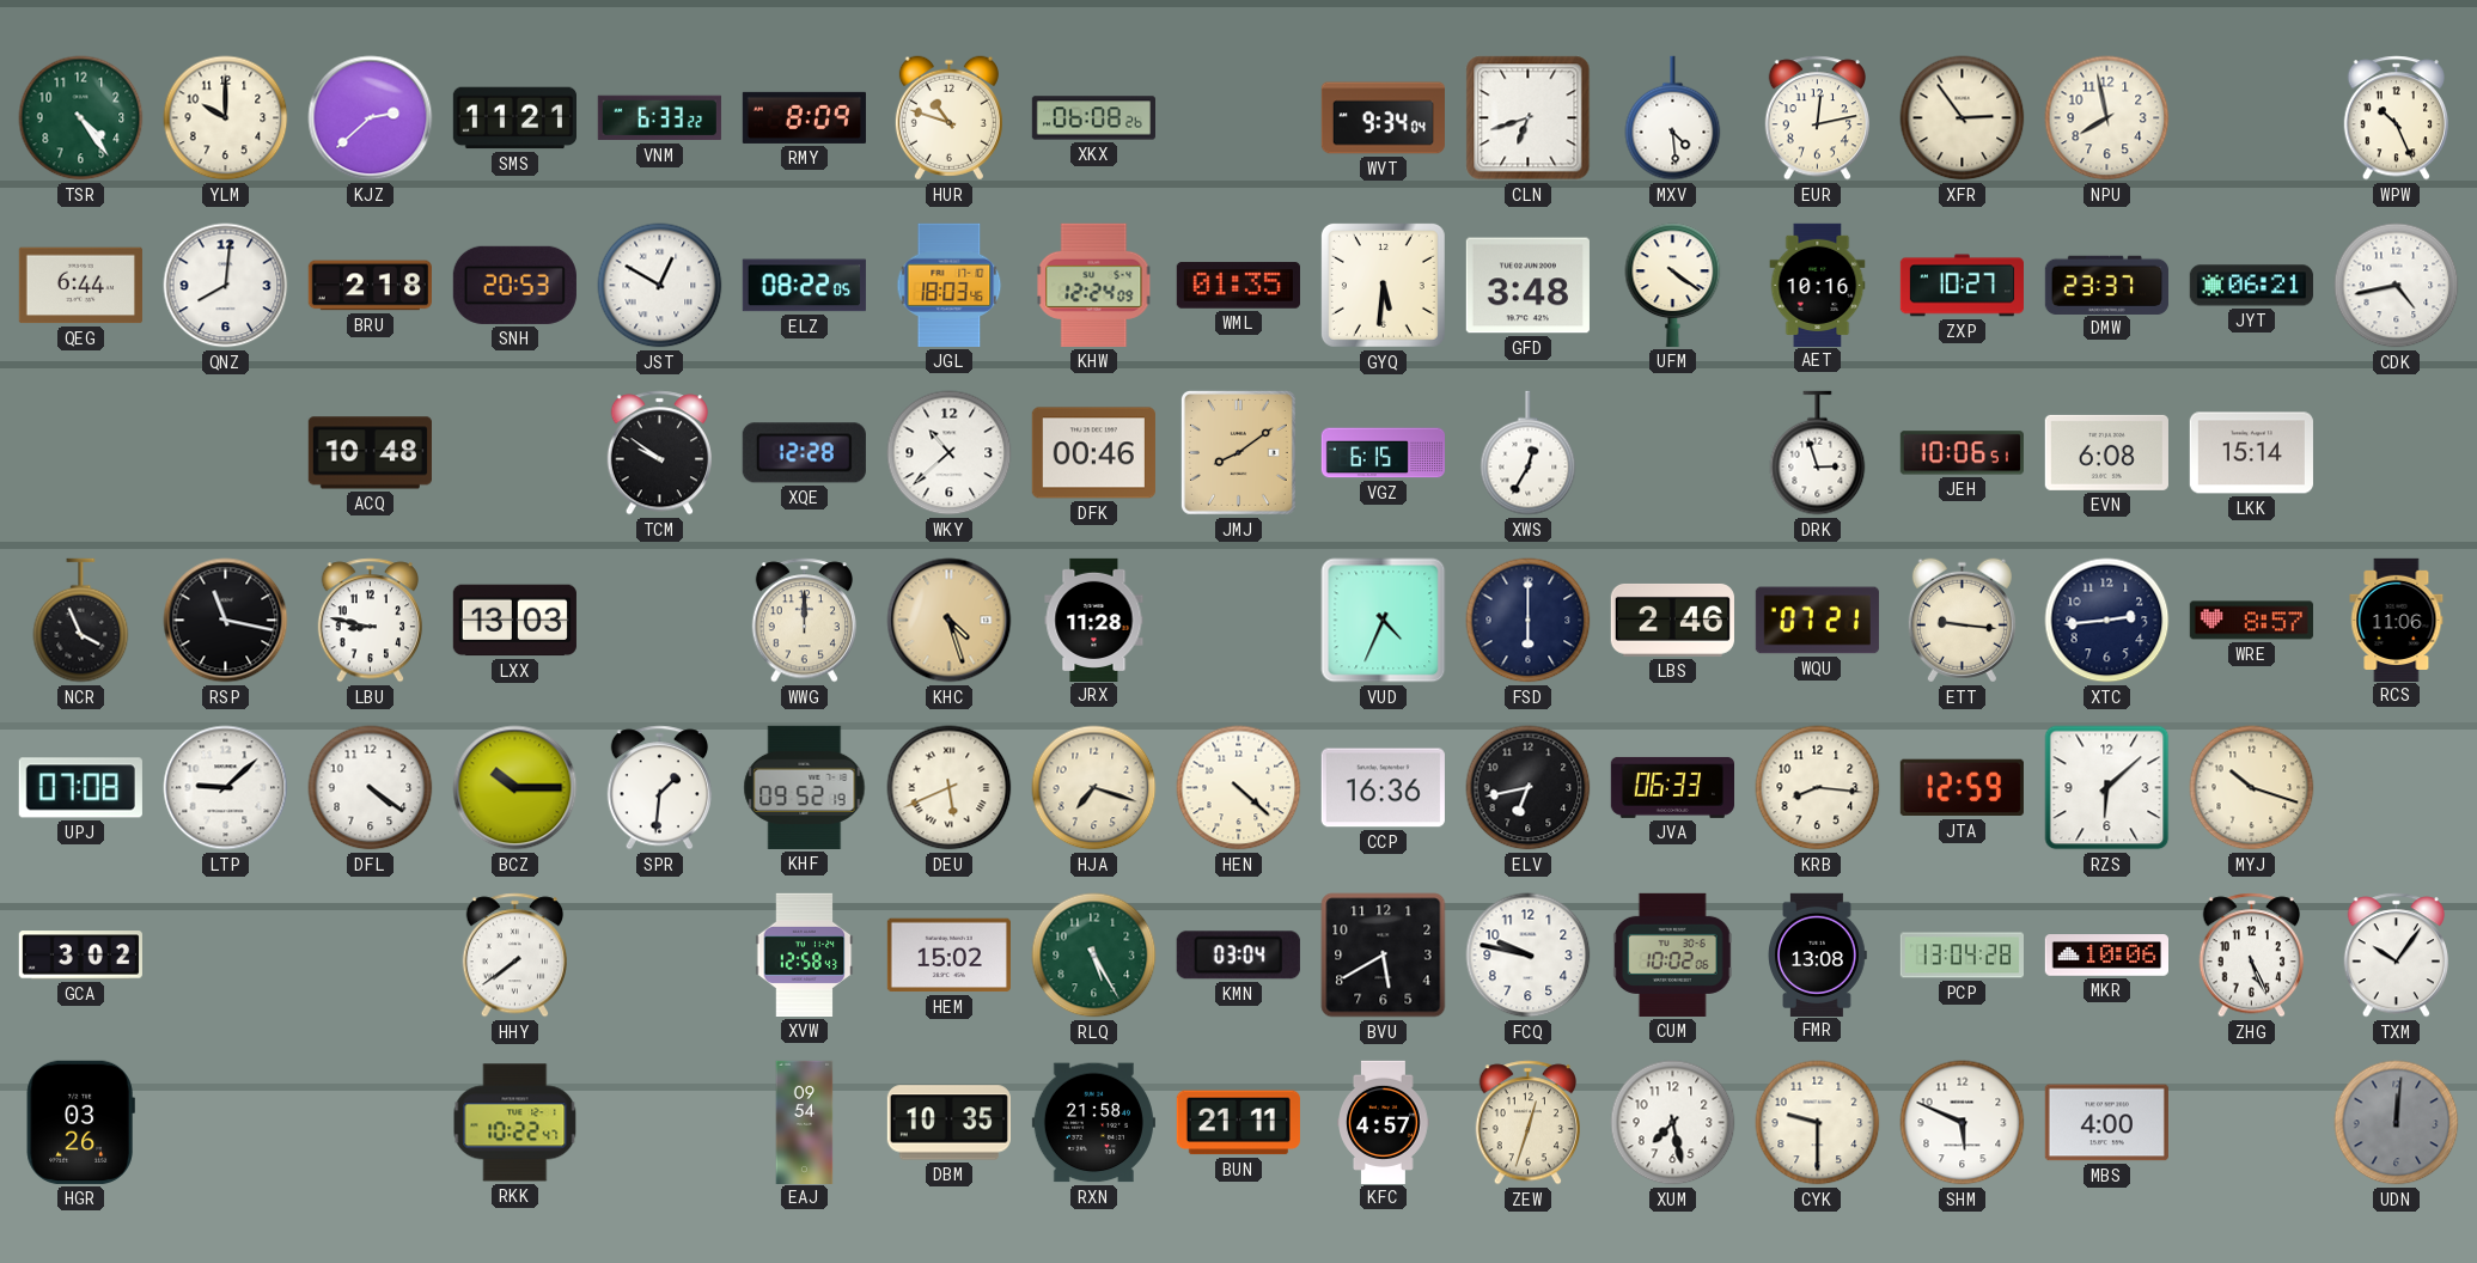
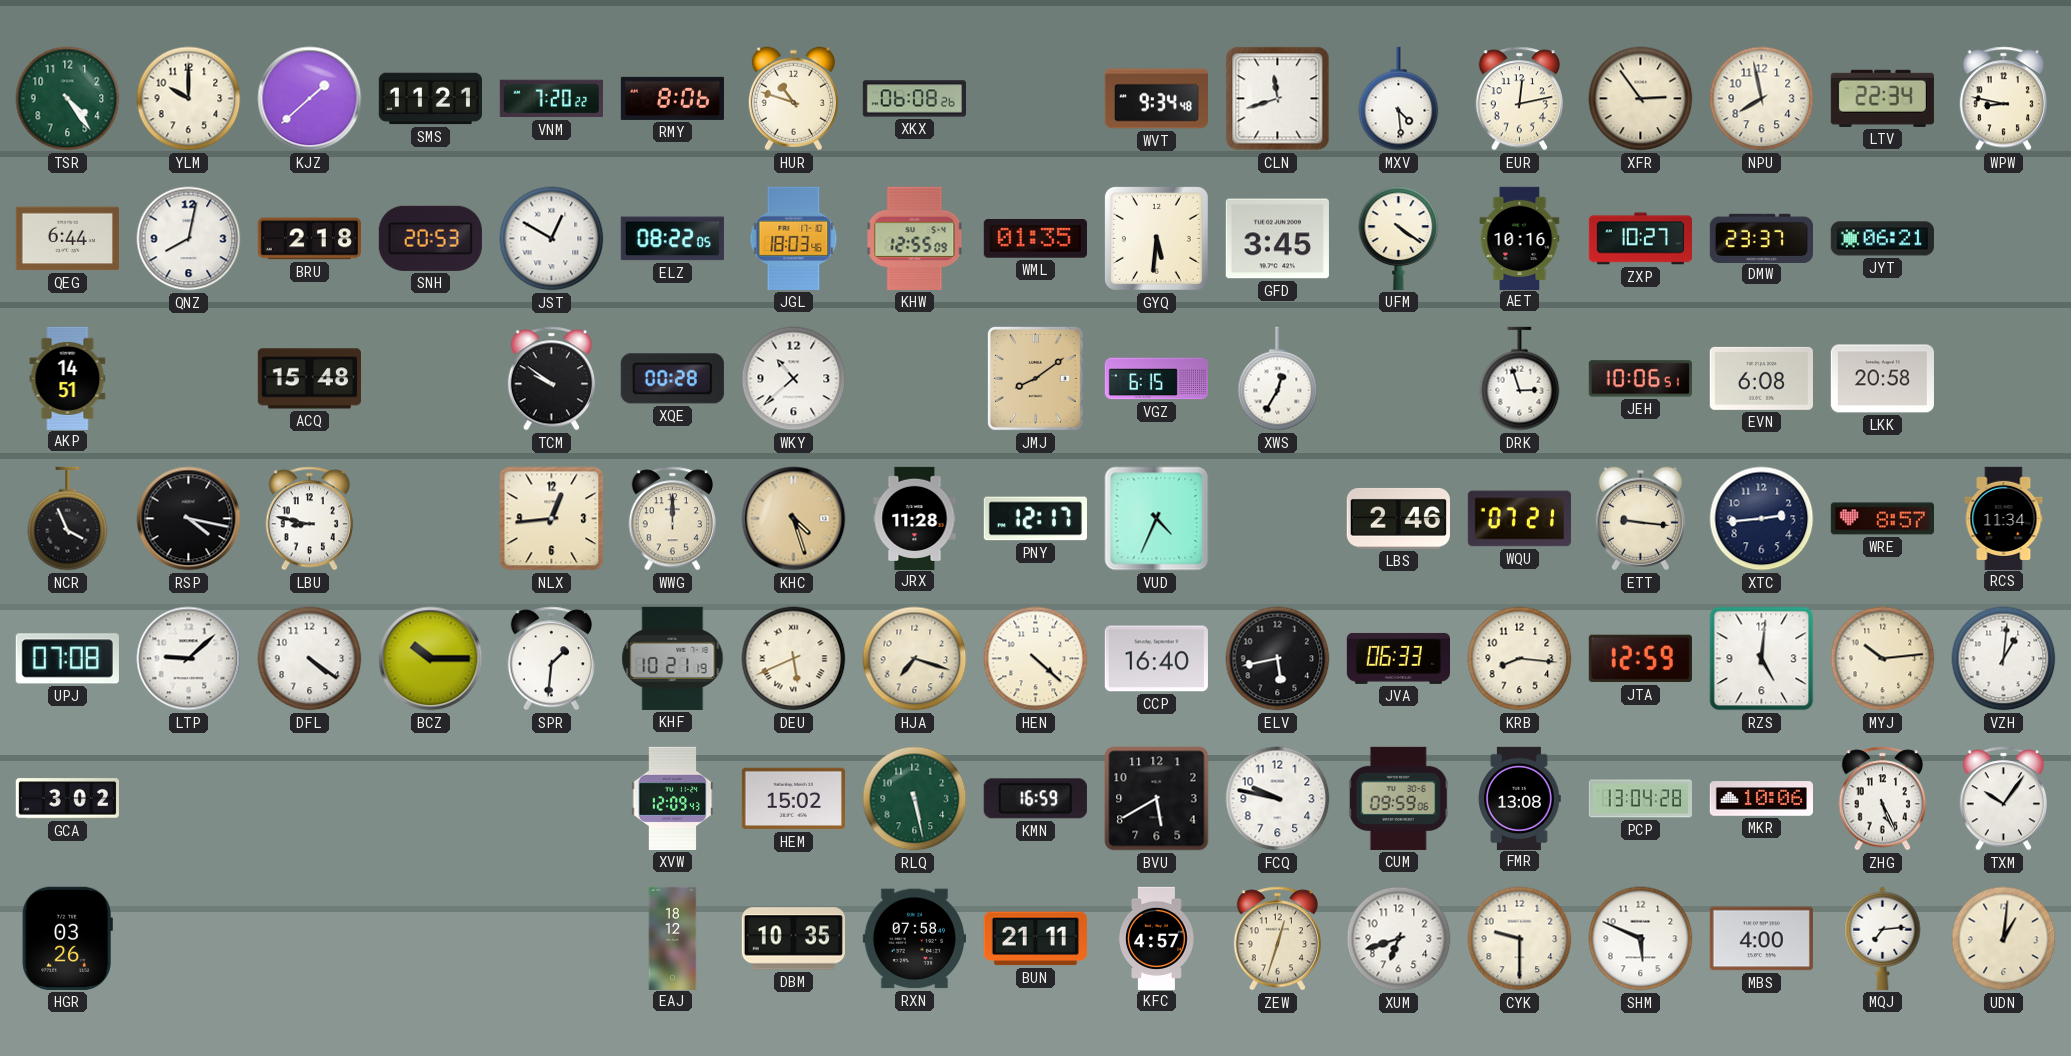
KJZ: 2:38 -> 1:38
VNM: 6:33 -> 7:20
RMY: 8:09 -> 8:06
WVT: 9:34:04 -> 9:34:48
CLN: 6:42 -> 11:42
LTV: none -> 22:34
WPW: 10:26 -> 8:47
QNZ: 8:01 -> 8:02
KHW: 12:24 -> 12:55
GFD: 3:48 -> 3:45
CDK: 4:43 -> none
AKP: none -> 14:51
ACQ: 10:48 -> 15:48
XQE: 12:28 -> 00:28
DFK: 00:46 -> none
LKK: 15:14 -> 20:58
RSP: 11:17 -> 4:17
LXX: 13:03 -> none
NLX: none -> 12:44
PNY: none -> 12:17
FSD: 6:00 -> none
RCS: 11:06 -> 11:34
KHF: 09:52 -> 10:21
CCP: 16:36 -> 16:40
ELV: 6:43 -> 5:43
RZS: 6:08 -> 5:01
MYJ: 10:18 -> 10:14
VZH: none -> 1:01
HHY: 7:39 -> none
XVW: 12:58 -> 12:09
RLQ: 5:25 -> 5:28
KMN: 03:04 -> 16:59
CUM: 10:02 -> 09:59
RKK: 10:22 -> none
EAJ: 09:54 -> 18:12
RXN: 21:58 -> 07:58
XUM: 7:28 -> 6:42
MQJ: none -> 7:14
UDN: 12:01 -> 1:01
UDN dial: grey -> cream
